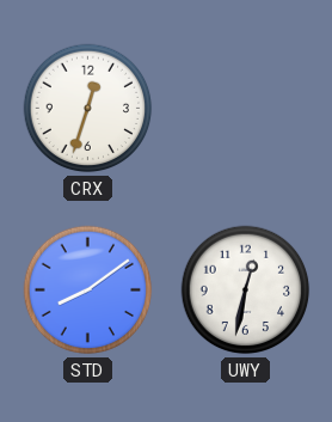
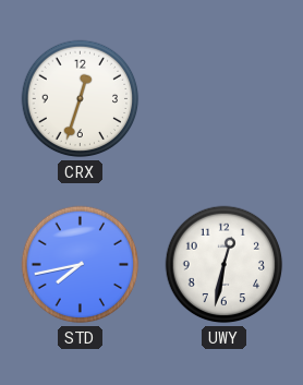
STD: 8:09 -> 7:43
